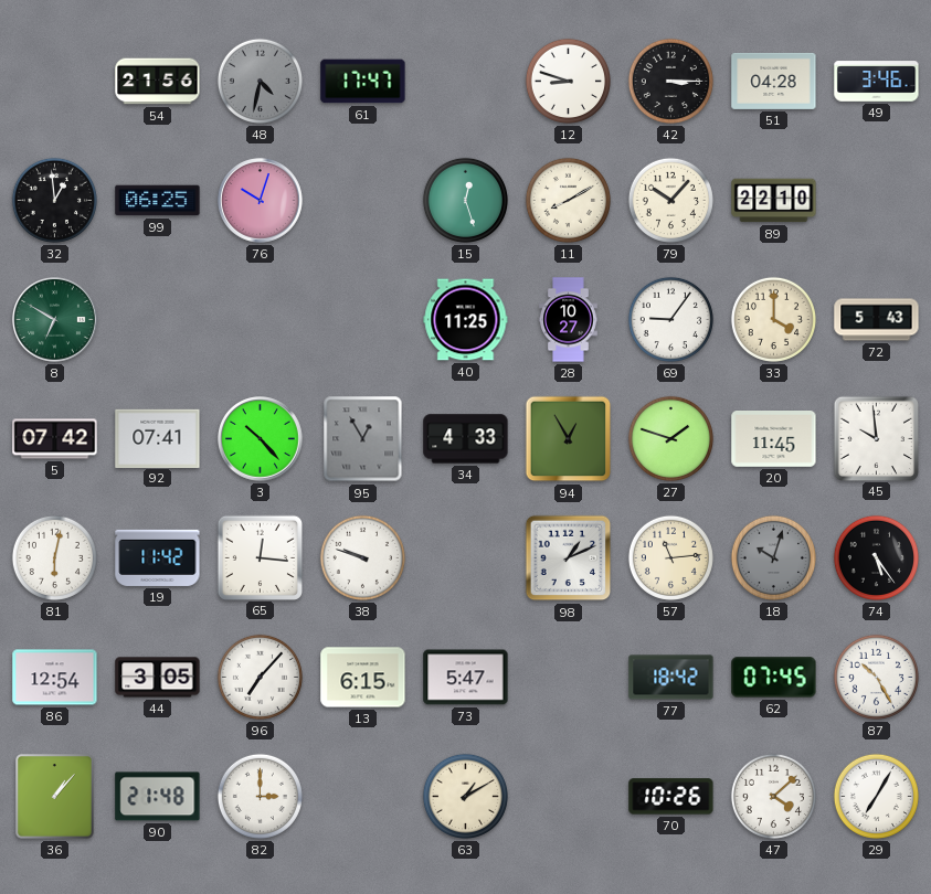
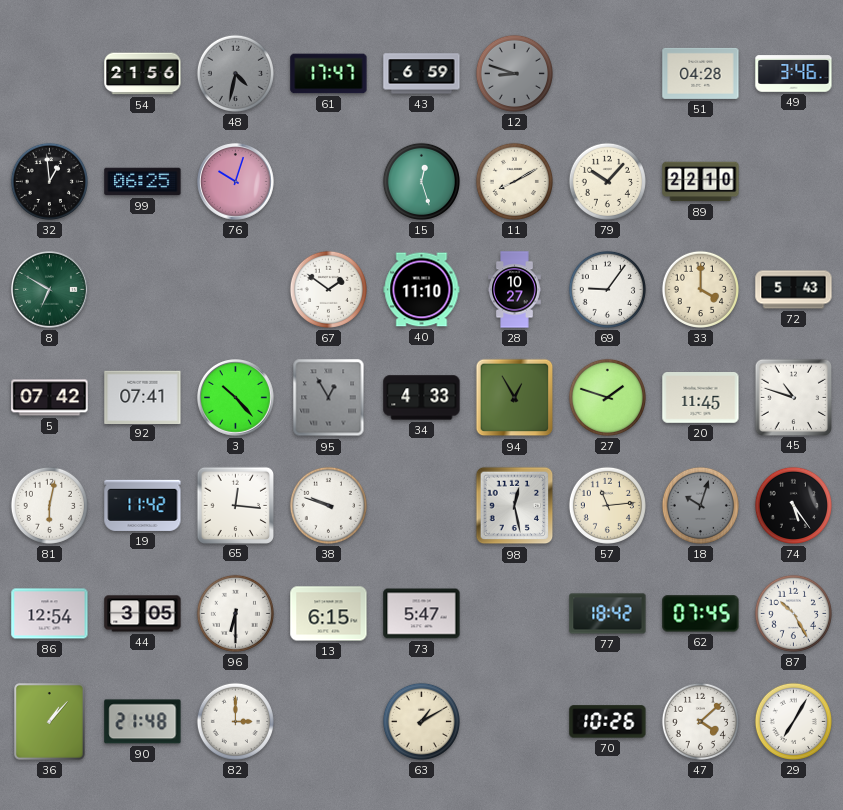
43: none -> 6:59
12 dial: white -> grey
42: 3:15 -> none
67: none -> 1:51
40: 11:25 -> 11:10
45: 9:59 -> 10:48
98: 1:11 -> 12:28
96: 7:07 -> 6:30
